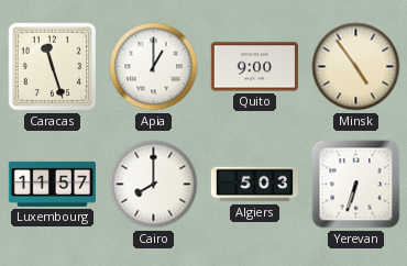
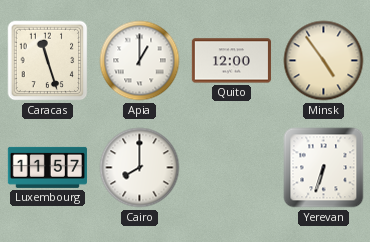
Quito: 9:00 -> 12:00
Algiers: 5:03 -> none
